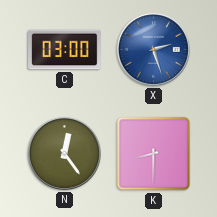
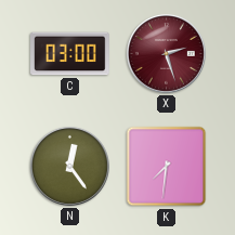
X dial: blue -> burgundy
K: 8:30 -> 7:31
